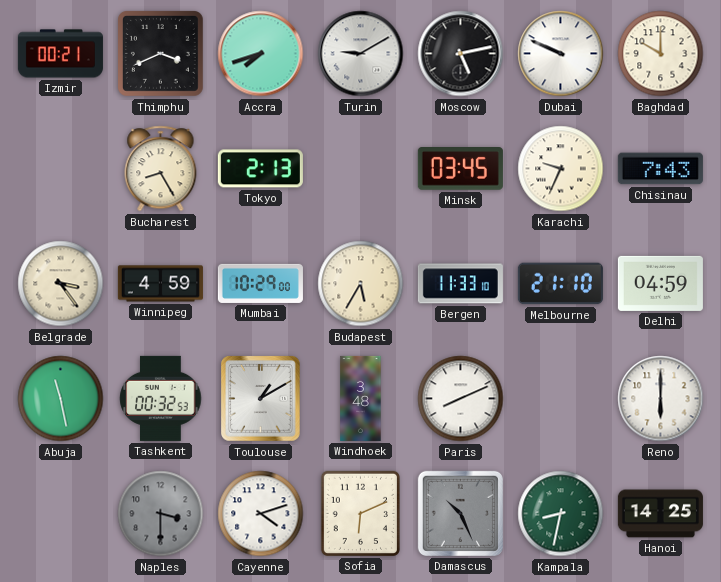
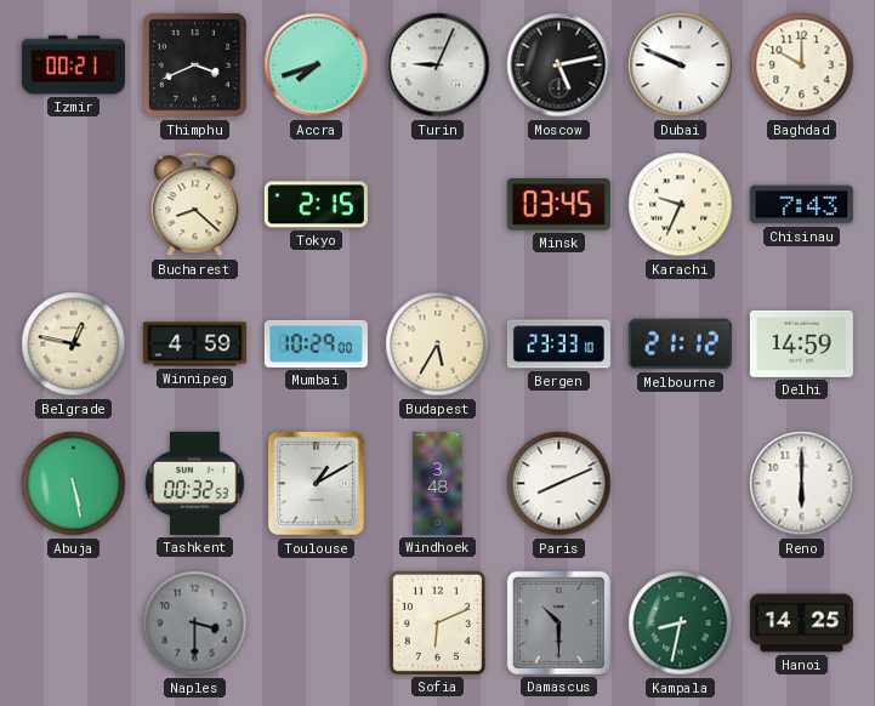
Turin: 9:10 -> 9:04
Bucharest: 8:25 -> 8:22
Tokyo: 2:13 -> 2:15
Belgrade: 3:24 -> 12:47
Bergen: 11:33 -> 23:33
Melbourne: 21:10 -> 21:12
Delhi: 04:59 -> 14:59
Abuja: 11:28 -> 5:28
Cayenne: 4:12 -> none
Damascus: 10:26 -> 10:30
